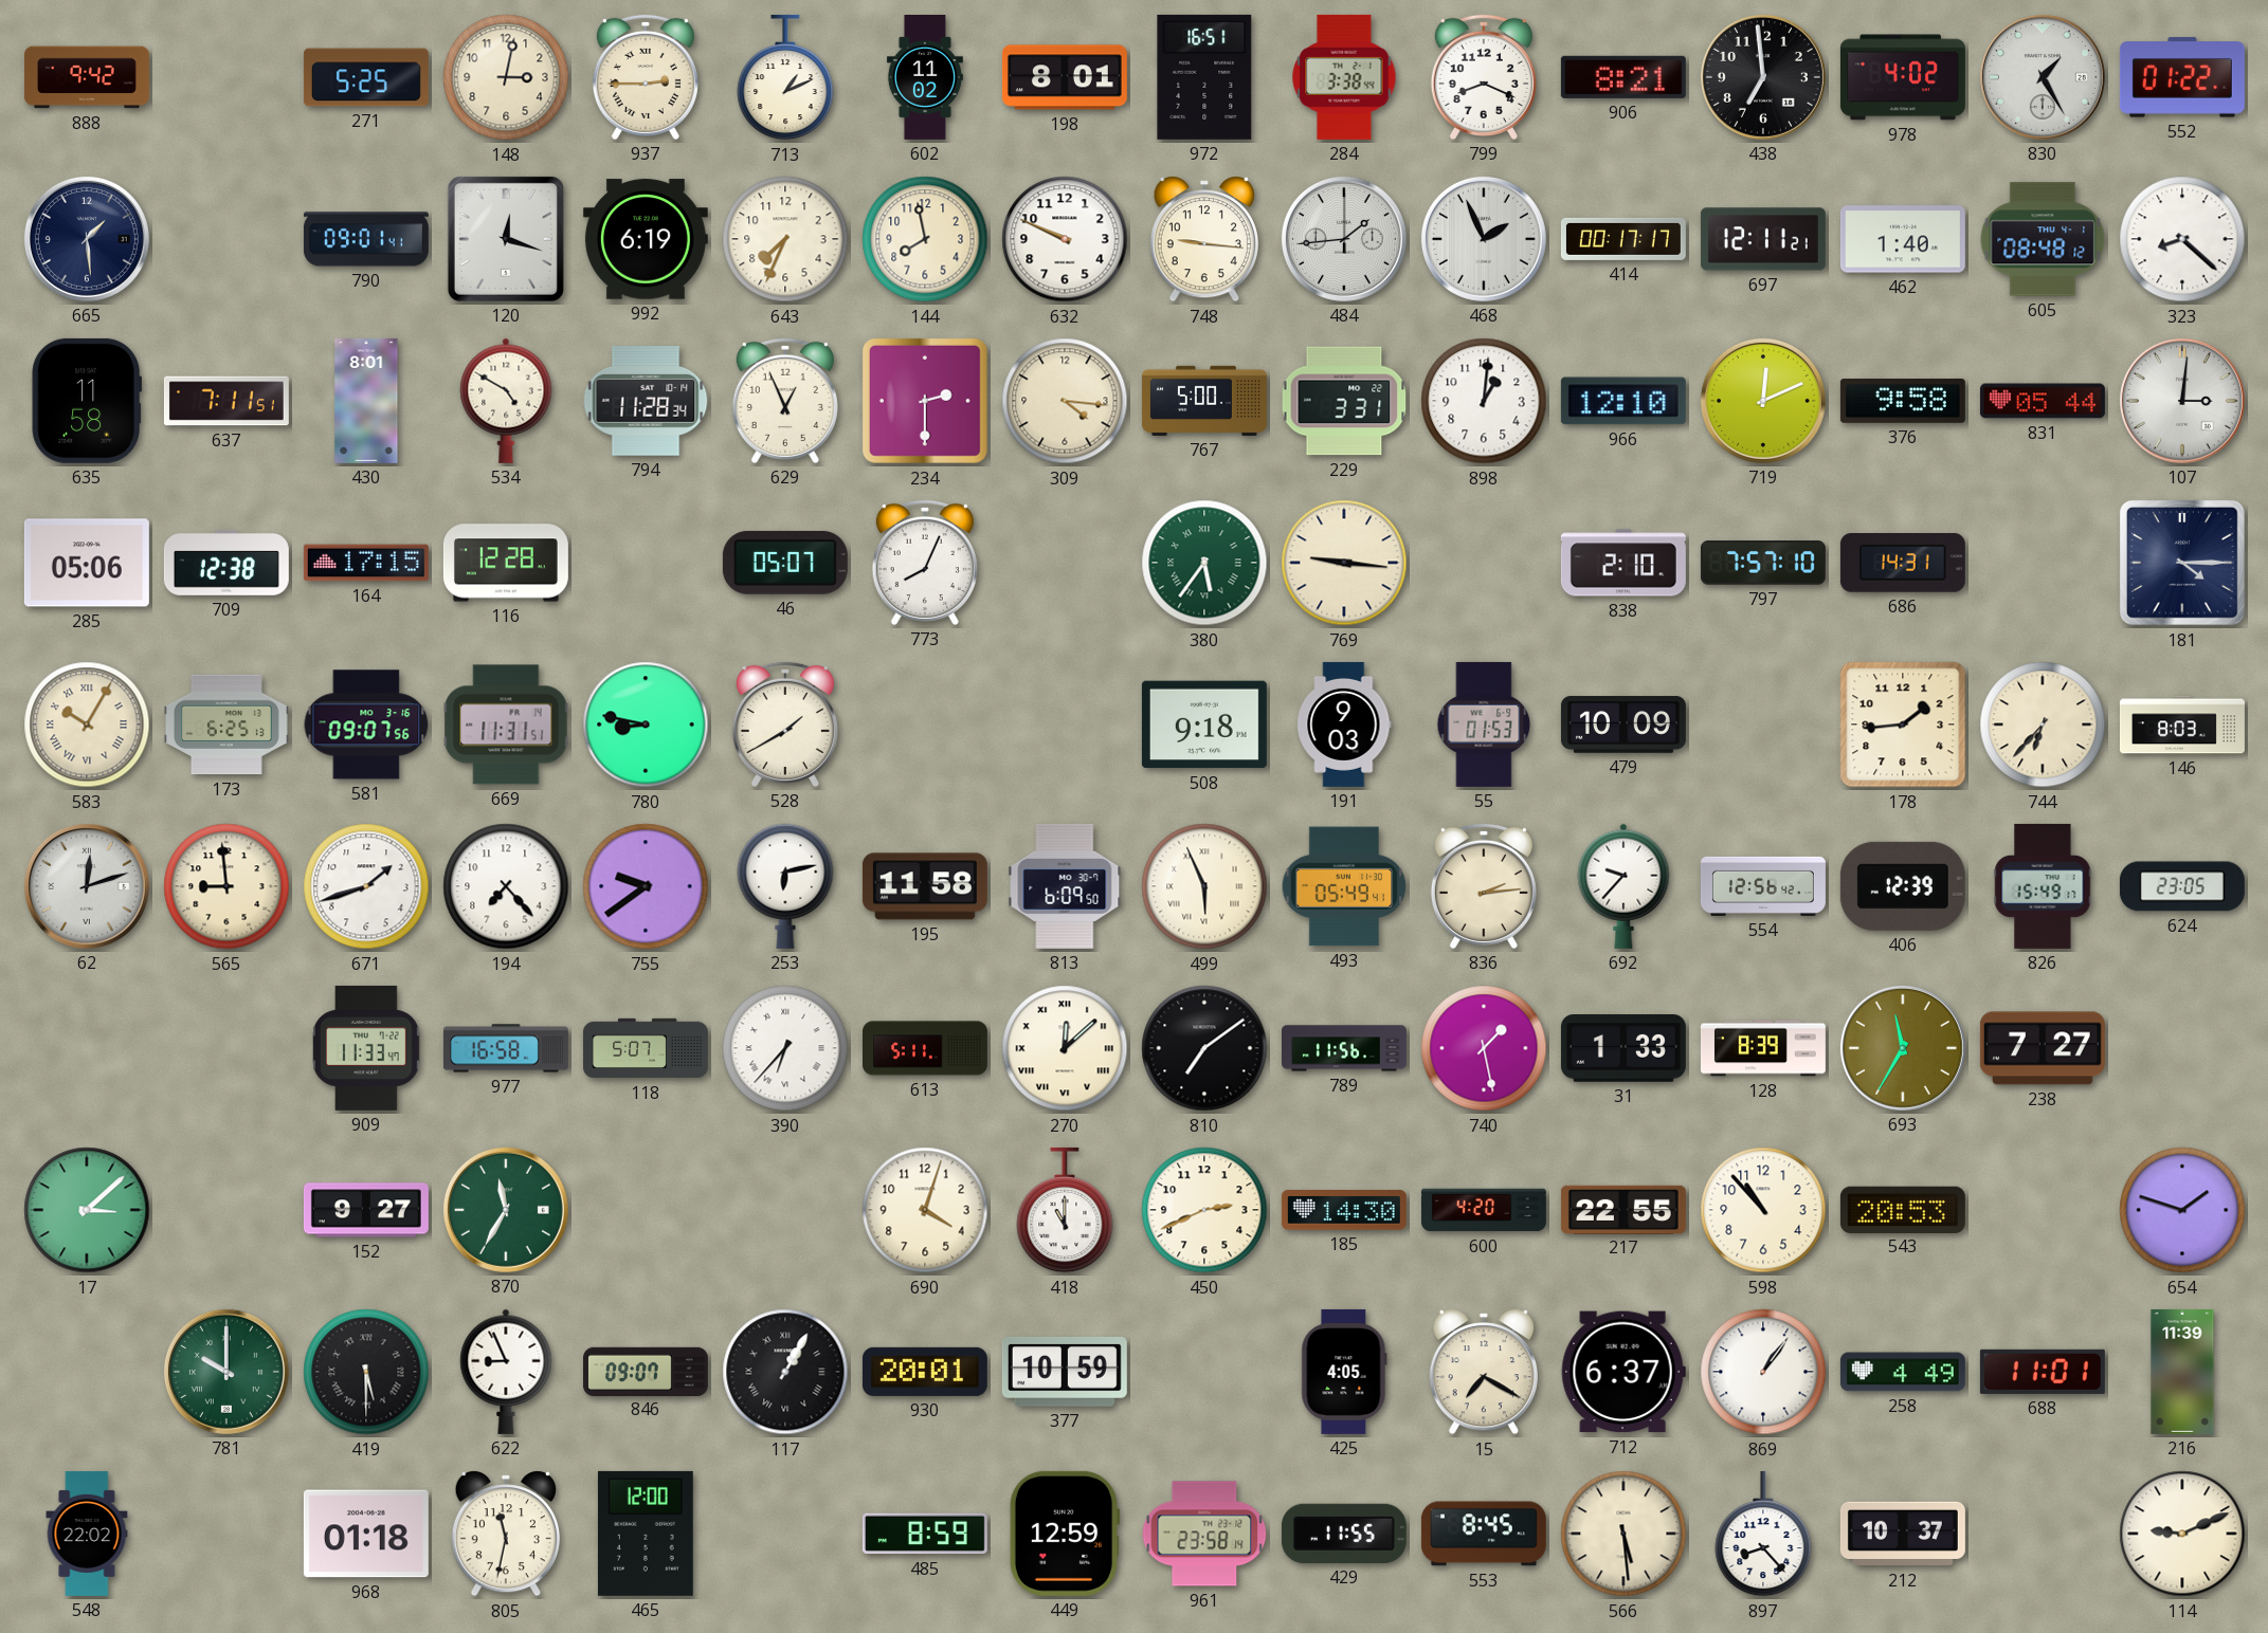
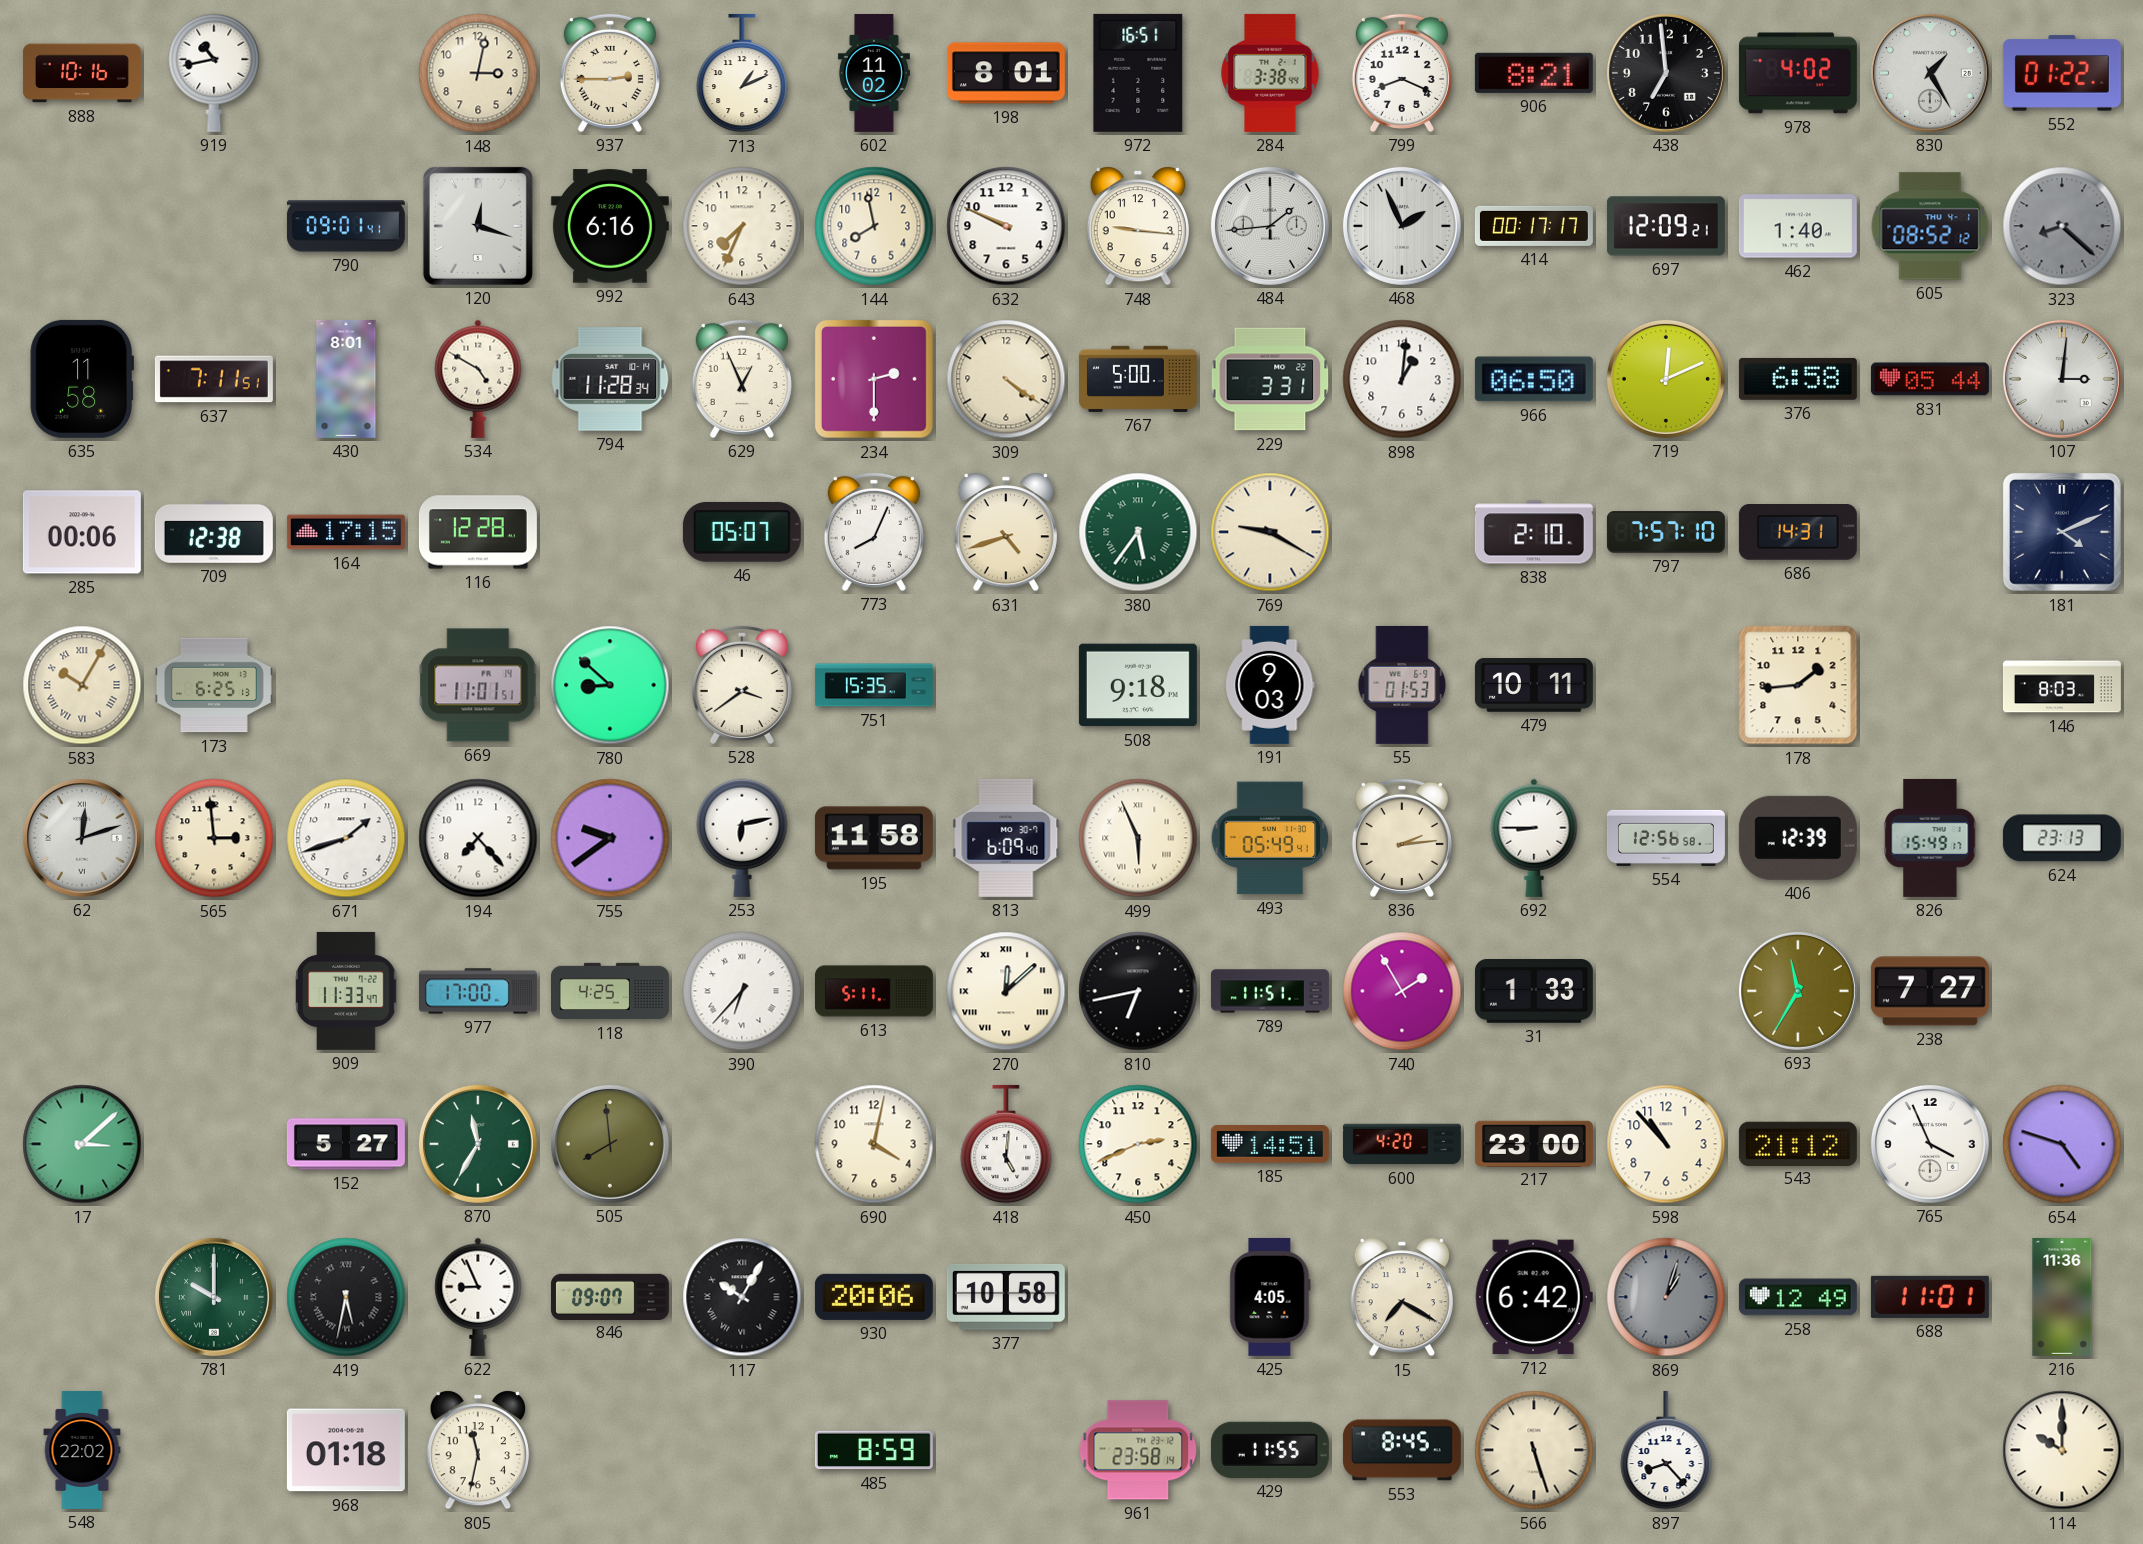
888: 9:42 -> 10:16
919: none -> 10:43
271: 5:25 -> none
665: 1:29 -> none
992: 6:19 -> 6:16
697: 12:11 -> 12:09
605: 08:48 -> 08:52
323 dial: white -> grey
309: 4:16 -> 4:21
966: 12:10 -> 06:50
376: 9:58 -> 6:58
285: 05:06 -> 00:06
631: none -> 4:42
769: 9:16 -> 9:20
181: 4:15 -> 4:11
581: 09:07 -> none
669: 11:31 -> 11:01
780: 8:47 -> 8:52
528: 1:40 -> 3:39
751: none -> 15:35
479: 10:09 -> 10:11
744: 6:37 -> none
565: 8:59 -> 2:59
813: 6:09:50 -> 6:09:40
692: 9:37 -> 8:45
554: 12:56:42 -> 12:56:58
624: 23:05 -> 23:13
977: 16:58 -> 17:00
118: 5:07 -> 4:25
810: 7:09 -> 6:43
789: 11:56 -> 11:51
740: 1:28 -> 1:55
128: 8:39 -> none
152: 9:27 -> 5:27
505: none -> 7:59
690: 4:03 -> 4:02
418: 11:00 -> 5:01
185: 14:30 -> 14:51
217: 22:55 -> 23:00
543: 20:53 -> 21:12
765: none -> 3:56
654: 1:48 -> 4:48
419: 5:30 -> 5:32
117: 1:05 -> 10:05
930: 20:01 -> 20:06
377: 10:59 -> 10:58
712: 6:37 -> 6:42
869: 1:06 -> 1:03
869 dial: white -> grey
258: 4:49 -> 12:49
216: 11:39 -> 11:36
465: 12:00 -> none
449: 12:59 -> none
566: 5:29 -> 5:27
212: 10:37 -> none
114: 9:11 -> 10:00
